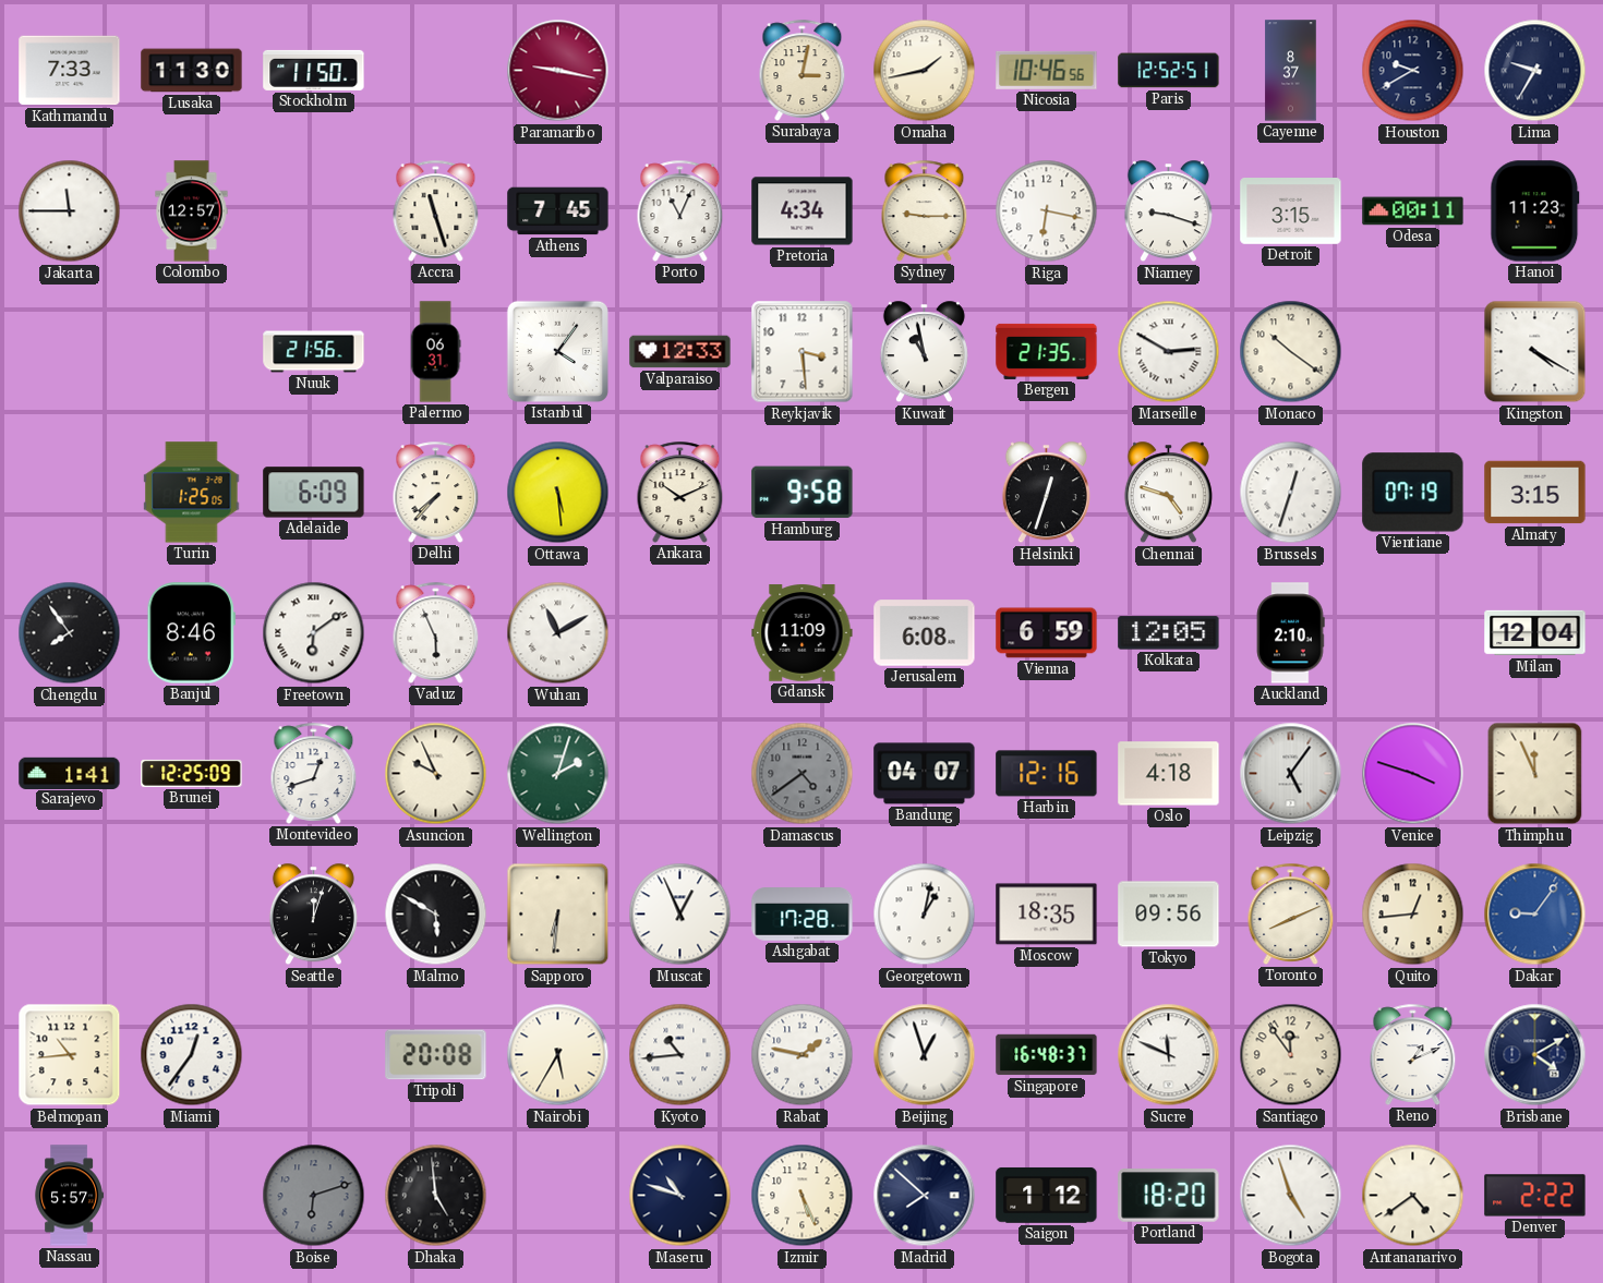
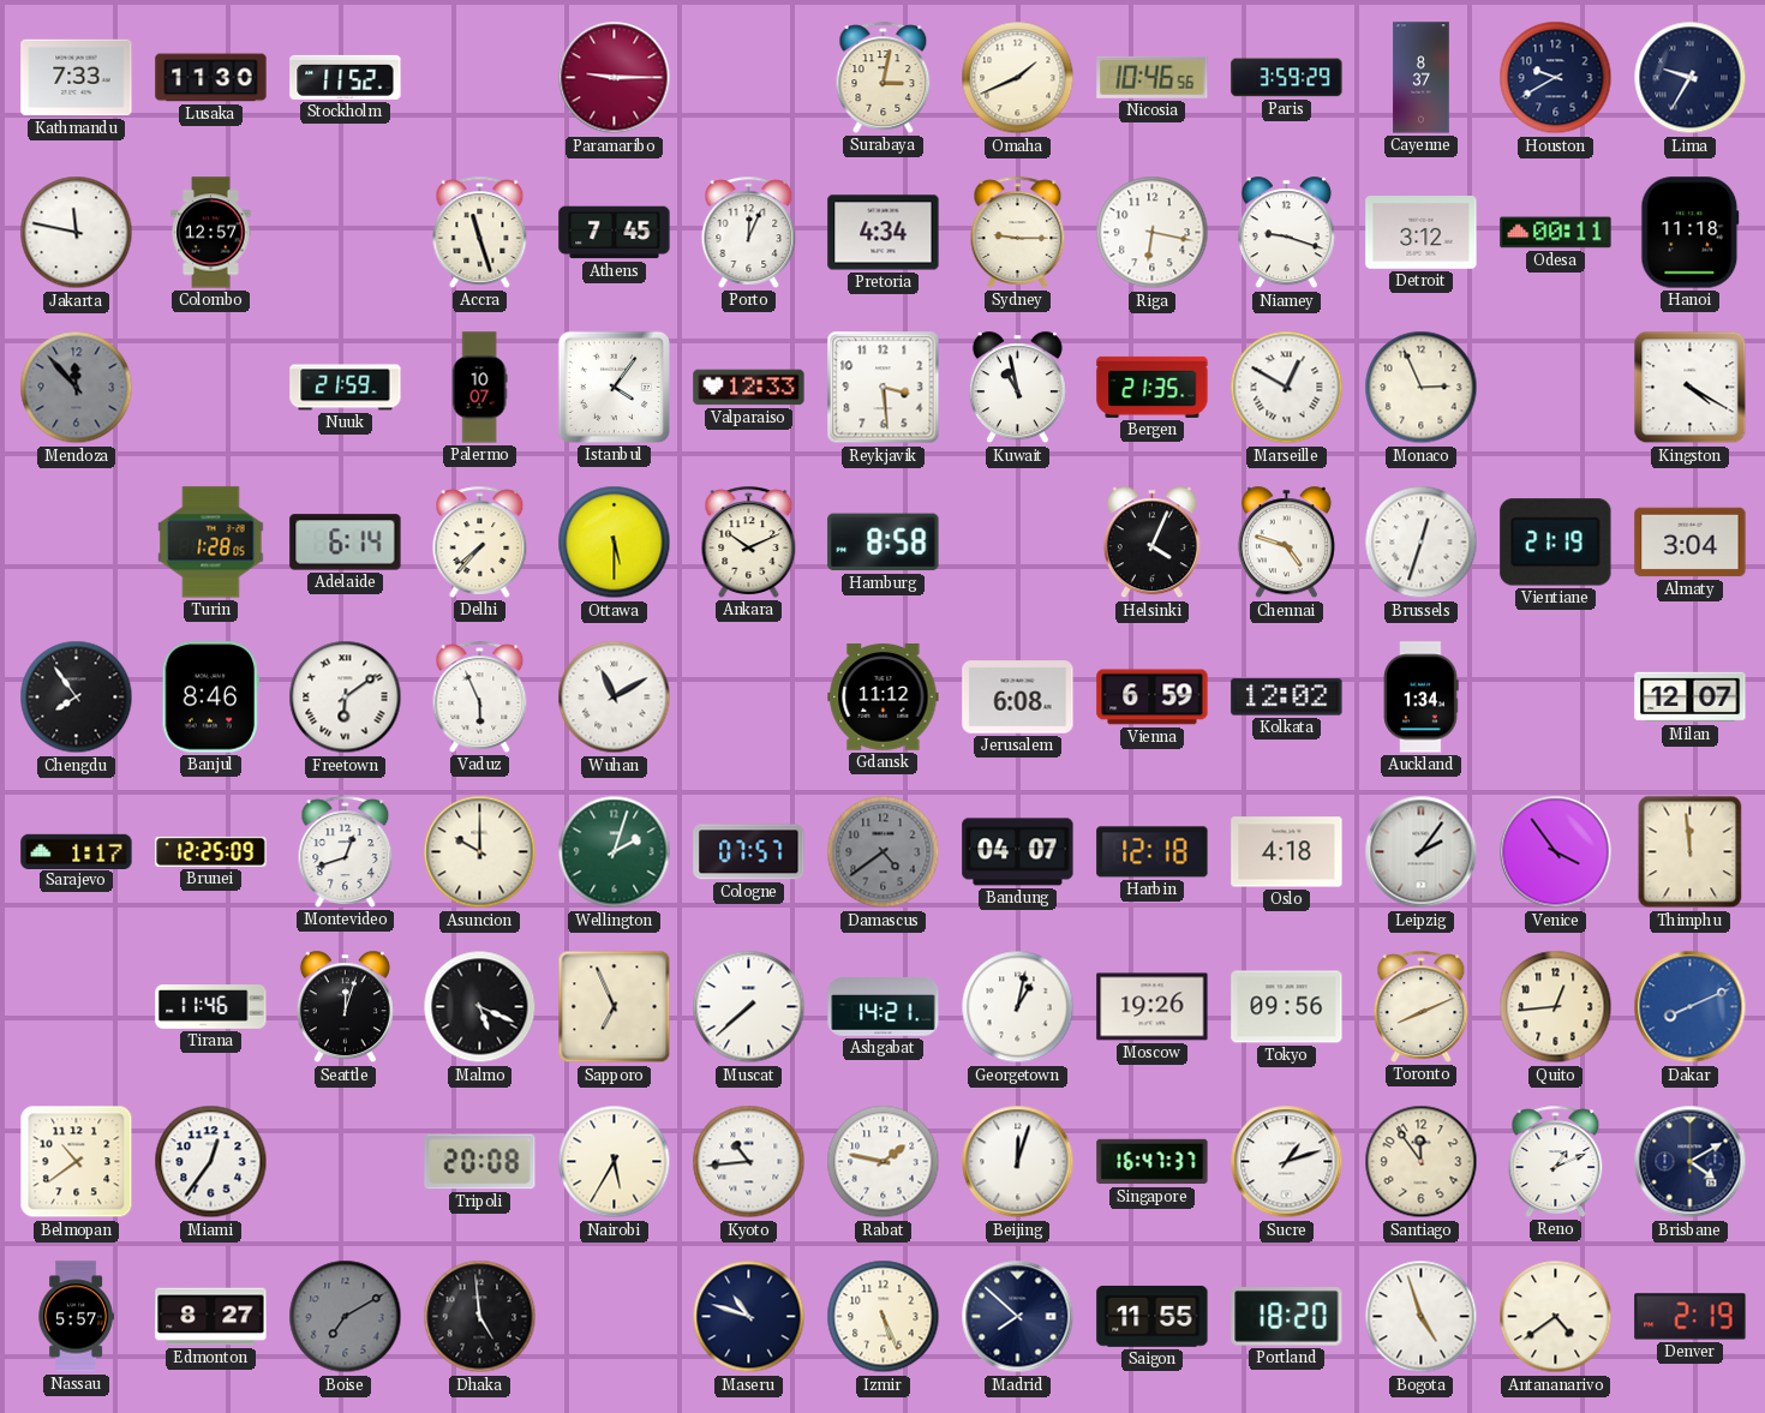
Stockholm: 11:50 -> 11:52
Paramaribo: 9:17 -> 9:15
Omaha: 1:43 -> 1:41
Paris: 12:52 -> 3:59
Jakarta: 11:45 -> 11:47
Porto: 11:04 -> 12:04
Detroit: 3:15 -> 3:12
Hanoi: 11:23 -> 11:18
Mendoza: none -> 11:53
Nuuk: 21:56 -> 21:59
Palermo: 06:31 -> 10:07
Marseille: 2:50 -> 12:50
Monaco: 10:21 -> 2:56
Turin: 1:25 -> 1:28
Adelaide: 6:09 -> 6:14
Ottawa: 5:29 -> 5:30
Hamburg: 9:58 -> 8:58
Helsinki: 12:33 -> 4:04
Vientiane: 07:19 -> 21:19
Almaty: 3:15 -> 3:04
Gdansk: 11:09 -> 11:12
Kolkata: 12:05 -> 12:02
Auckland: 2:10 -> 1:34
Milan: 12:04 -> 12:07
Sarajevo: 1:41 -> 1:17
Asuncion: 9:56 -> 10:00
Cologne: none -> 07:57
Harbin: 12:16 -> 12:18
Leipzig: 5:06 -> 2:06
Venice: 3:48 -> 3:54
Thimphu: 11:56 -> 11:59
Tirana: none -> 11:46
Malmo: 5:50 -> 5:19
Sapporo: 6:31 -> 6:56
Muscat: 12:56 -> 7:38
Ashgabat: 17:28 -> 14:21
Moscow: 18:35 -> 19:26
Dakar: 9:06 -> 8:11
Belmopan: 10:44 -> 10:39
Beijing: 12:57 -> 12:03
Singapore: 16:48 -> 16:47
Sucre: 11:49 -> 1:12
Edmonton: none -> 8:27
Boise: 6:12 -> 7:10
Saigon: 1:12 -> 11:55
Denver: 2:22 -> 2:19
